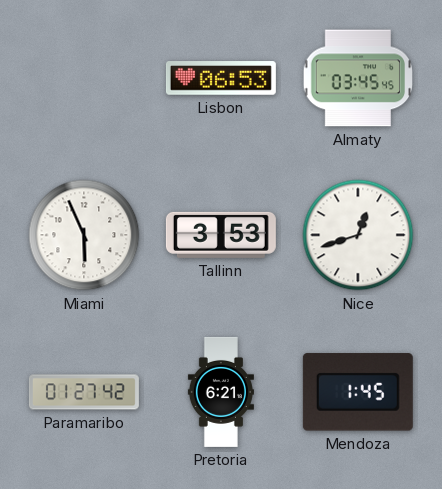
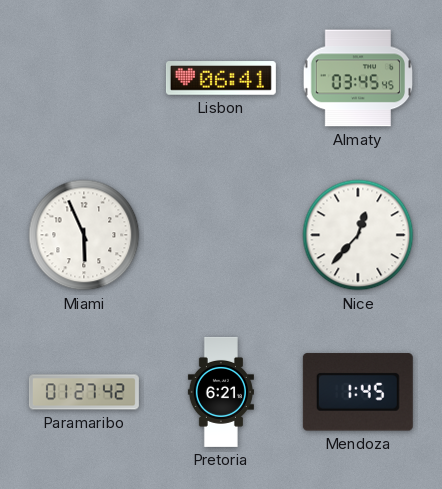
Lisbon: 06:53 -> 06:41
Tallinn: 3:53 -> none
Nice: 12:42 -> 12:37
